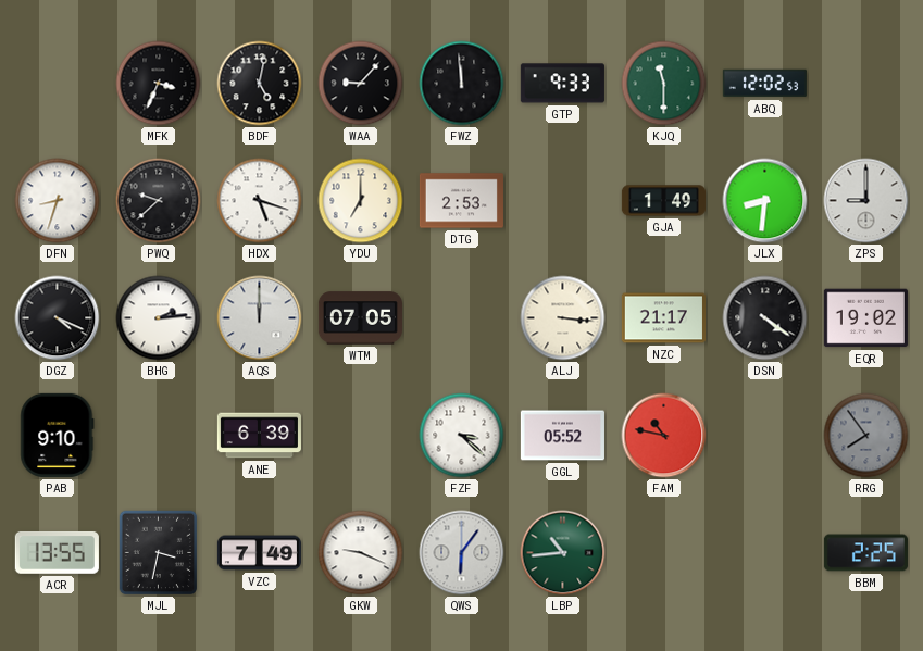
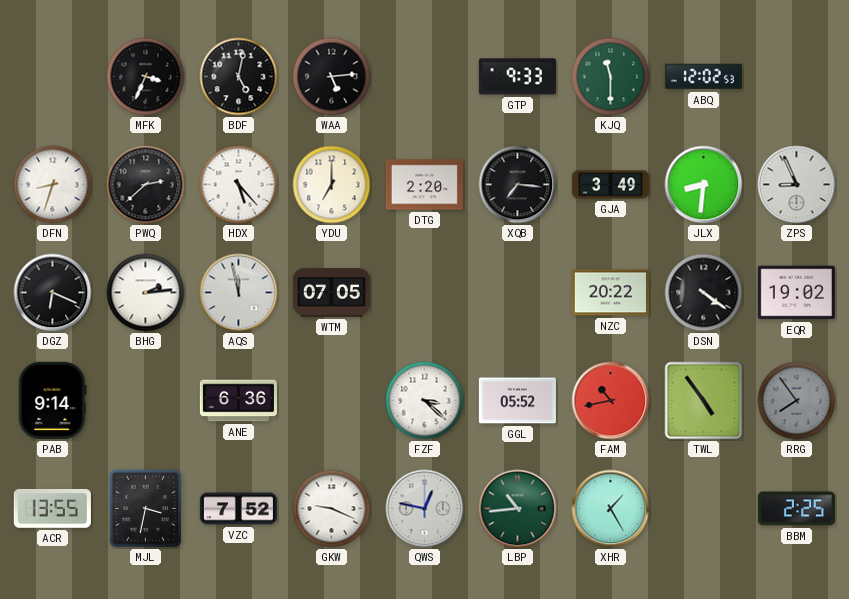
WAA: 9:07 -> 5:14
FWZ: 11:59 -> none
PWQ: 9:38 -> 2:38
HDX: 5:18 -> 5:23
DTG: 2:53 -> 2:20
XQB: none -> 7:16
GJA: 1:49 -> 3:49
ZPS: 9:00 -> 8:56
DGZ: 4:19 -> 6:19
AQS: 12:00 -> 11:58
ALJ: 3:16 -> none
NZC: 21:17 -> 20:22
PAB: 9:10 -> 9:14
ANE: 6:39 -> 6:36
FAM: 10:47 -> 10:43
TWL: none -> 4:54
VZC: 7:49 -> 7:52
QWS: 6:06 -> 12:47
XHR: none -> 1:25
